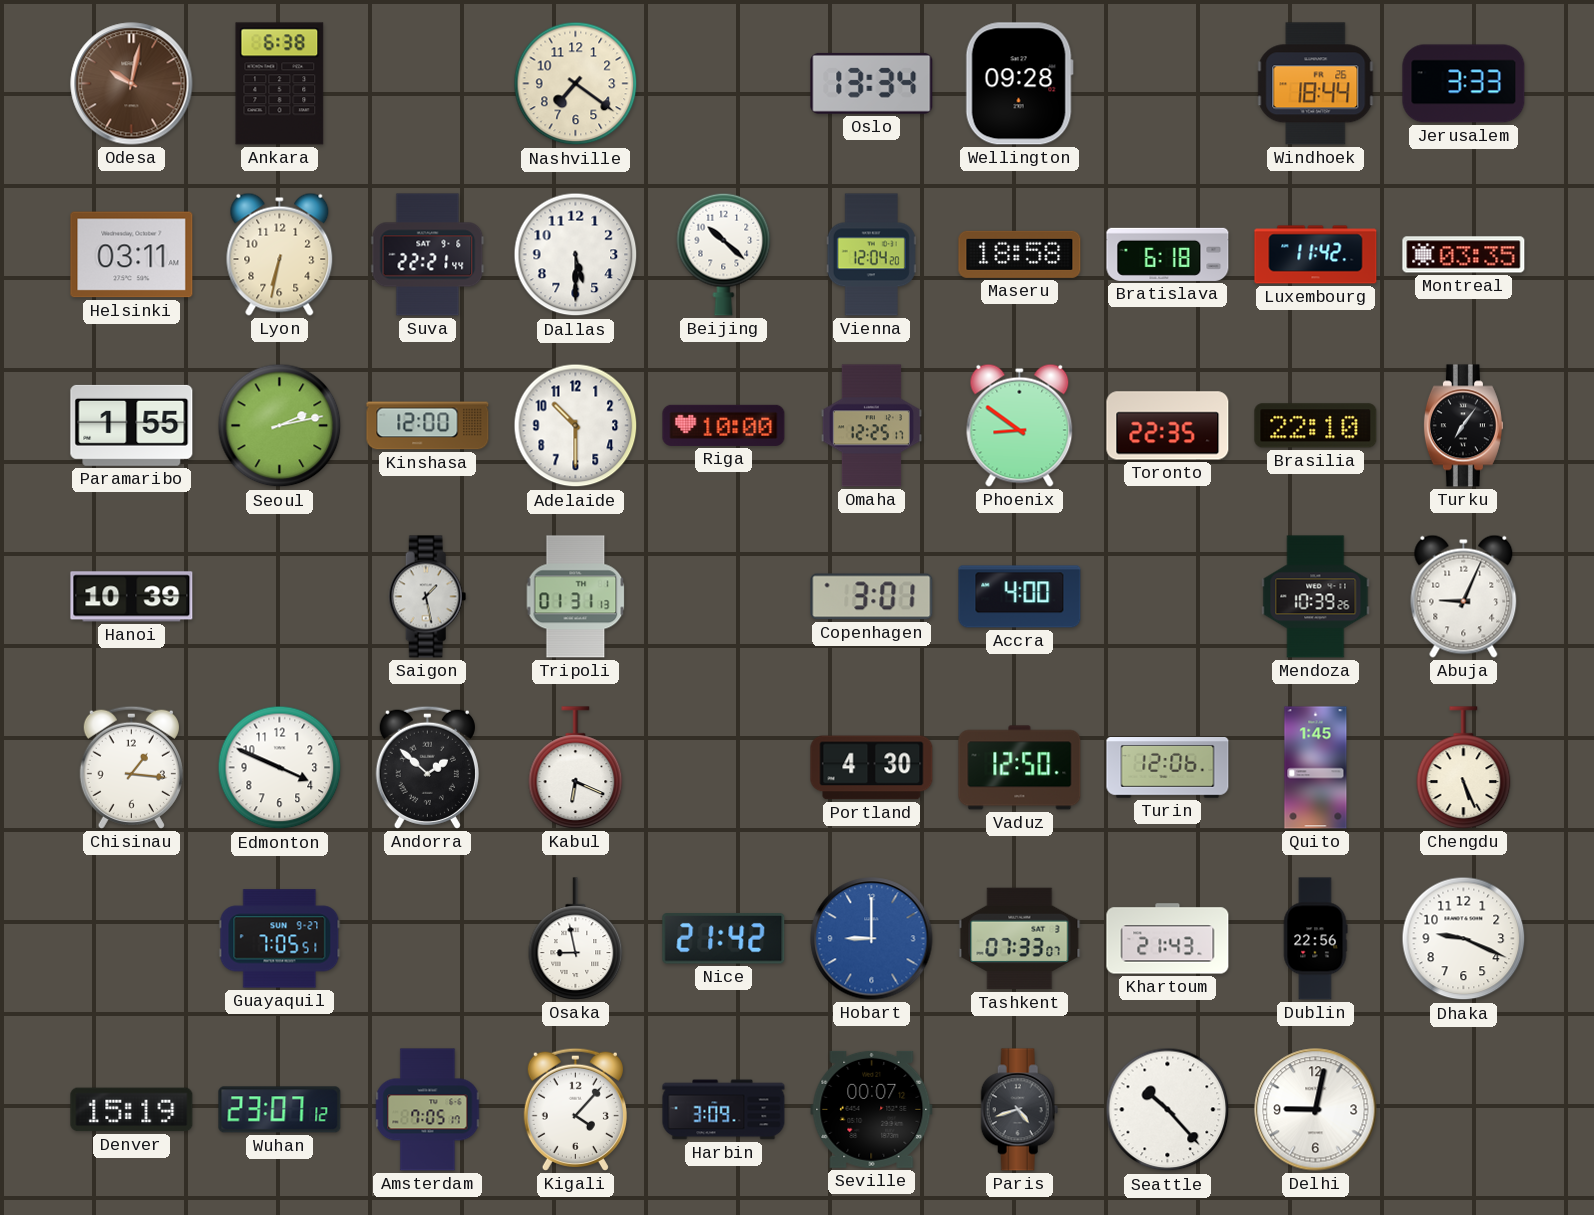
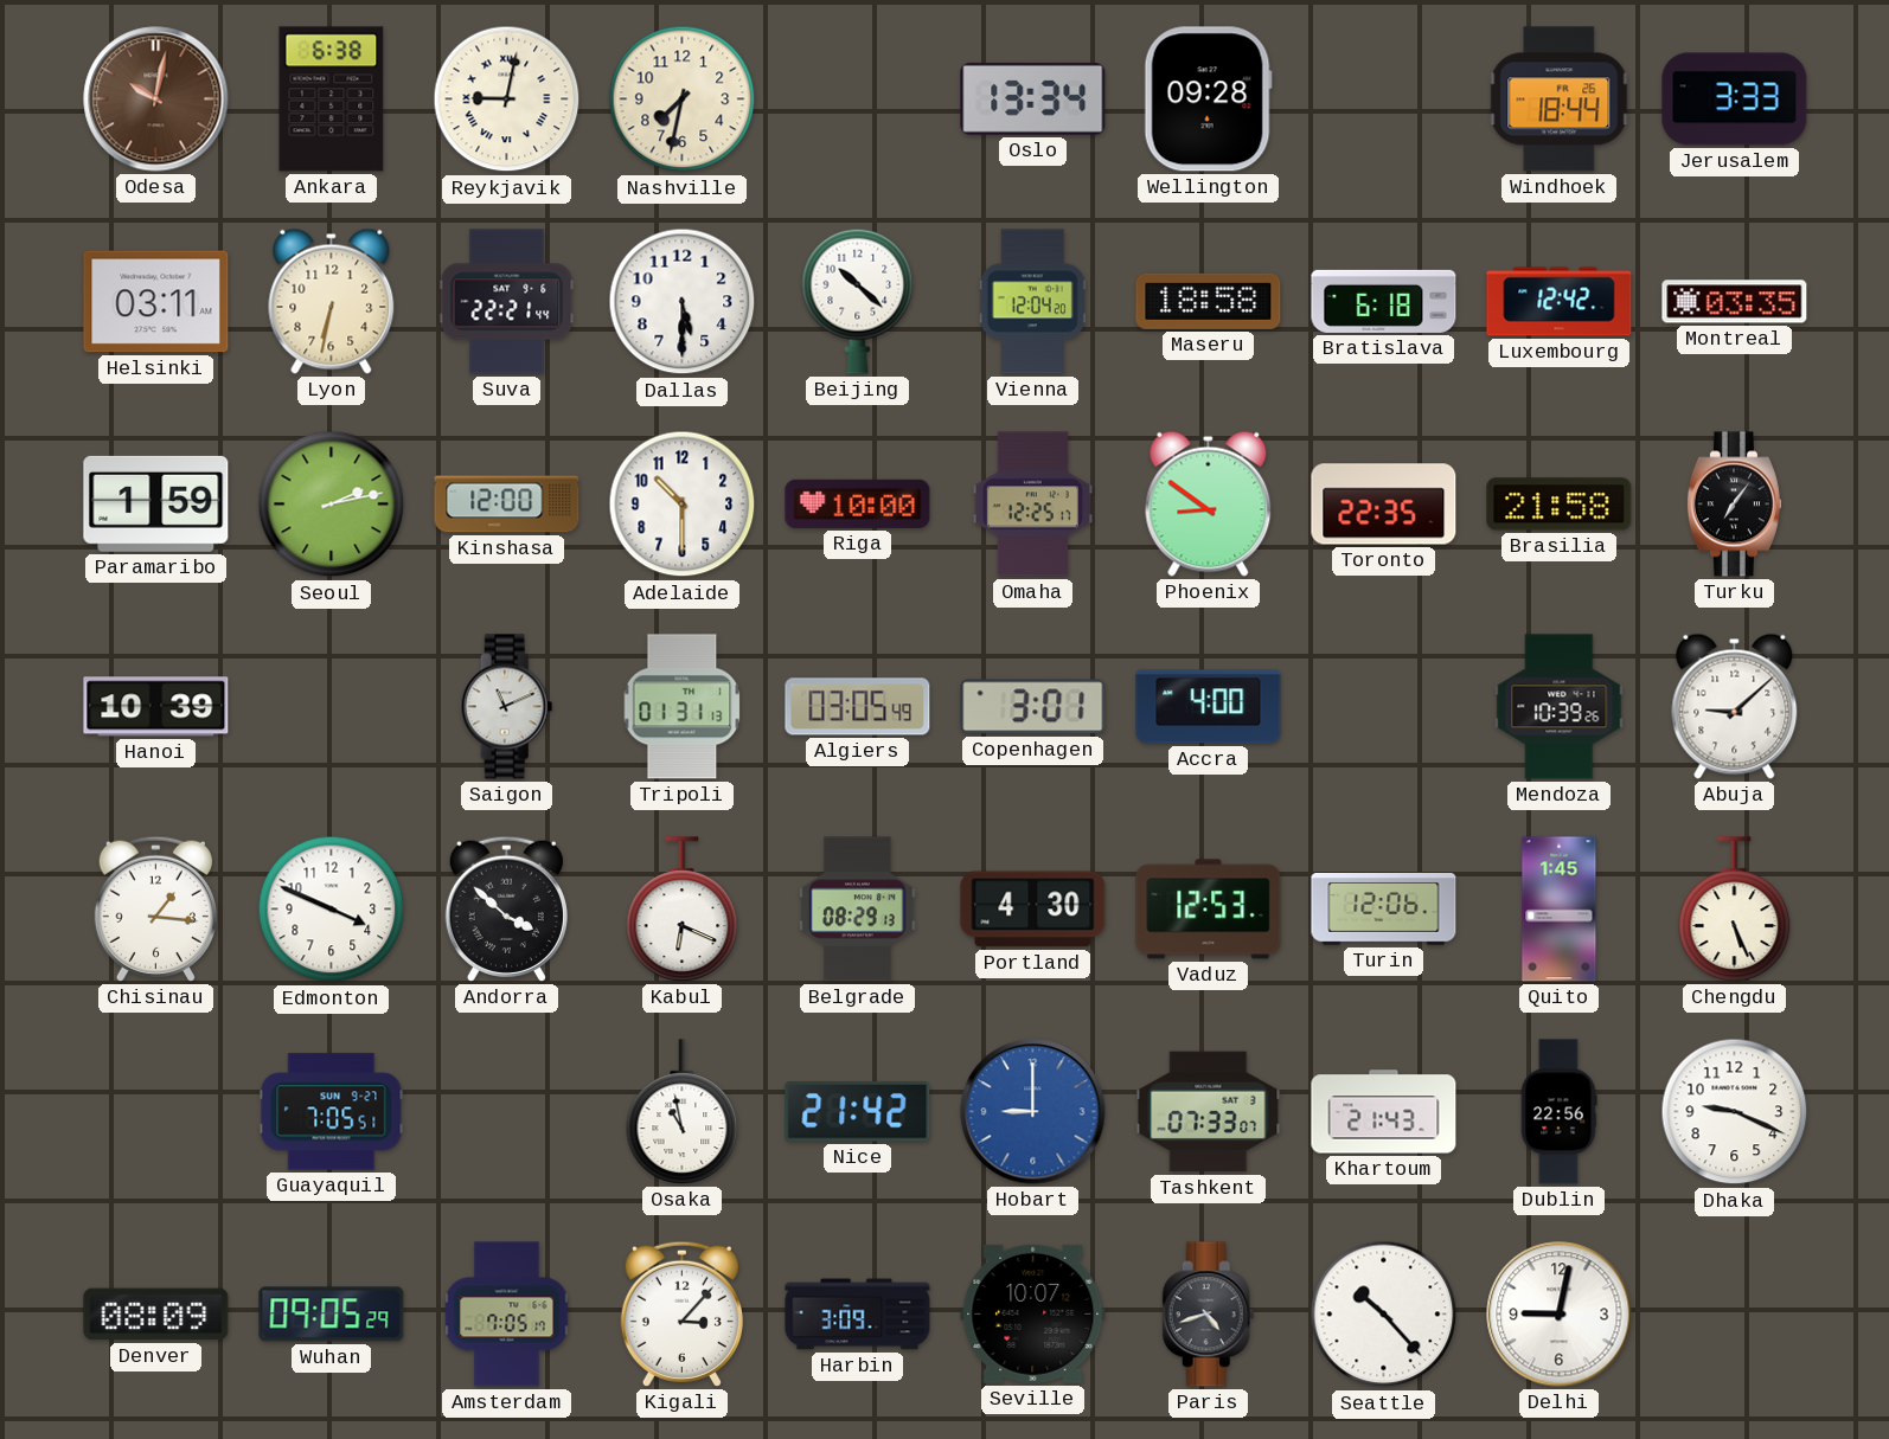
Reykjavik: none -> 9:02
Nashville: 7:21 -> 7:32
Luxembourg: 11:42 -> 12:42
Paramaribo: 1:55 -> 1:59
Brasilia: 22:10 -> 21:58
Saigon: 1:28 -> 11:11
Algiers: none -> 03:05
Abuja: 9:04 -> 9:08
Andorra: 1:52 -> 3:52
Belgrade: none -> 08:29
Vaduz: 12:50 -> 12:53
Osaka: 8:58 -> 10:58
Denver: 15:19 -> 08:09
Wuhan: 23:07 -> 09:05
Kigali: 4:07 -> 3:07
Seville: 00:07 -> 10:07
